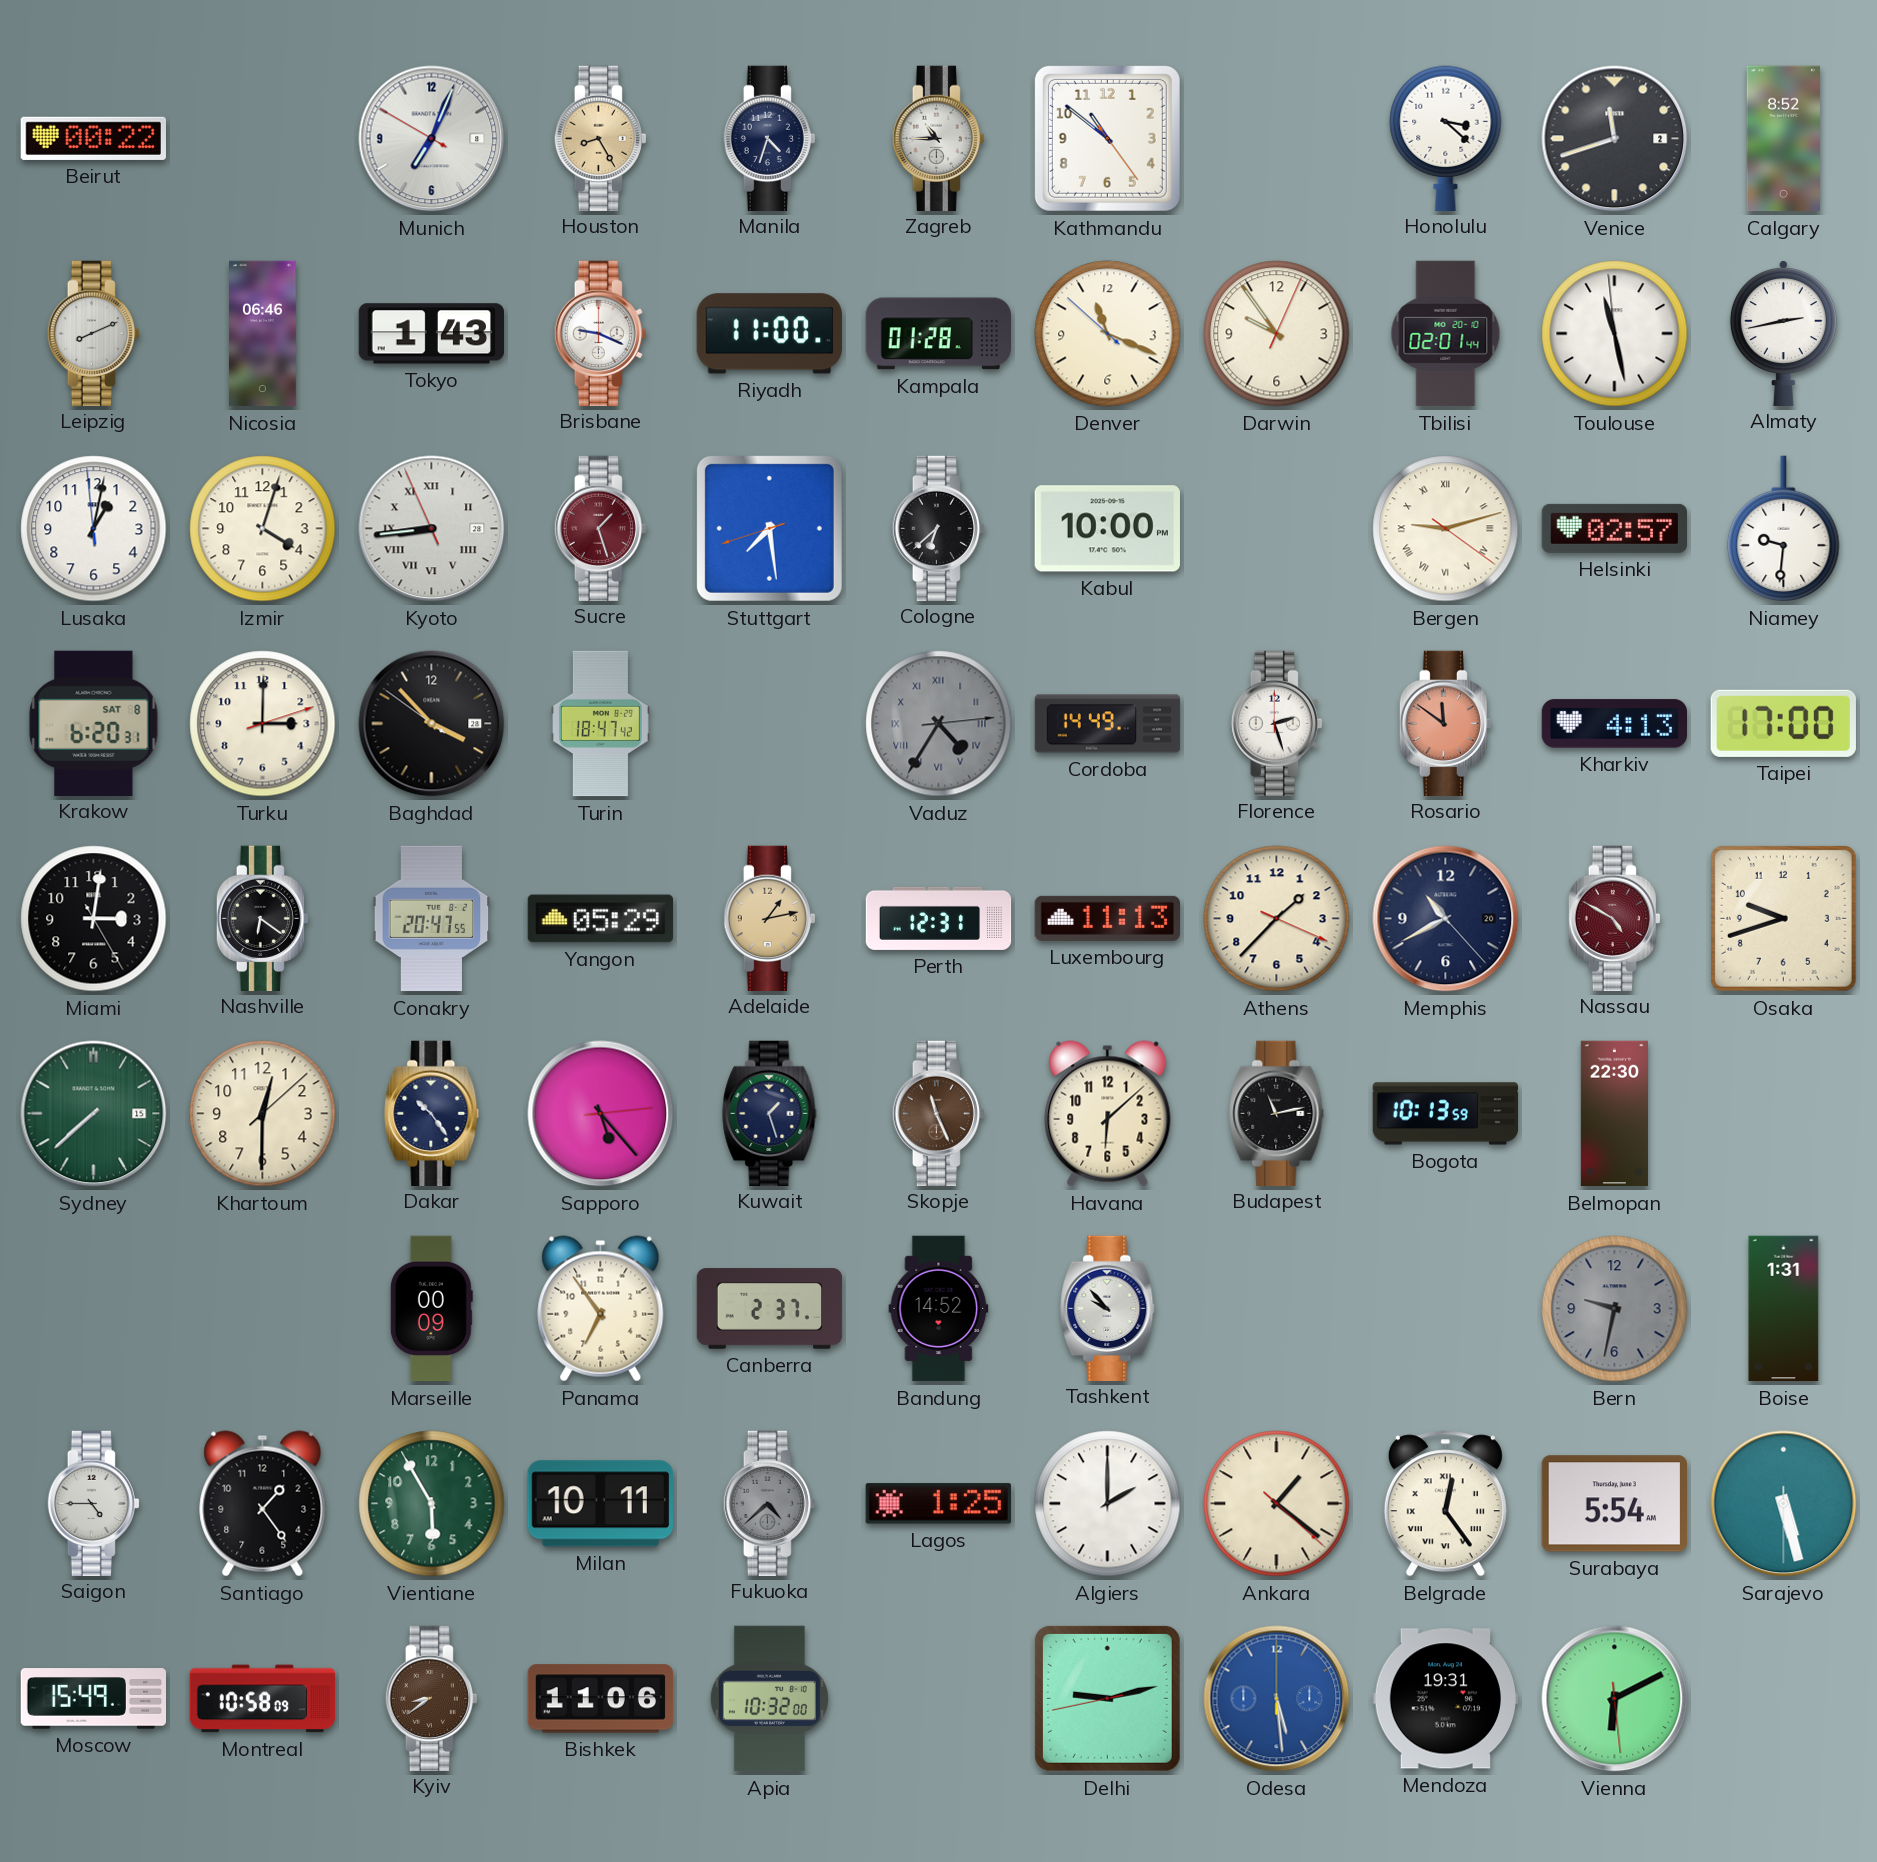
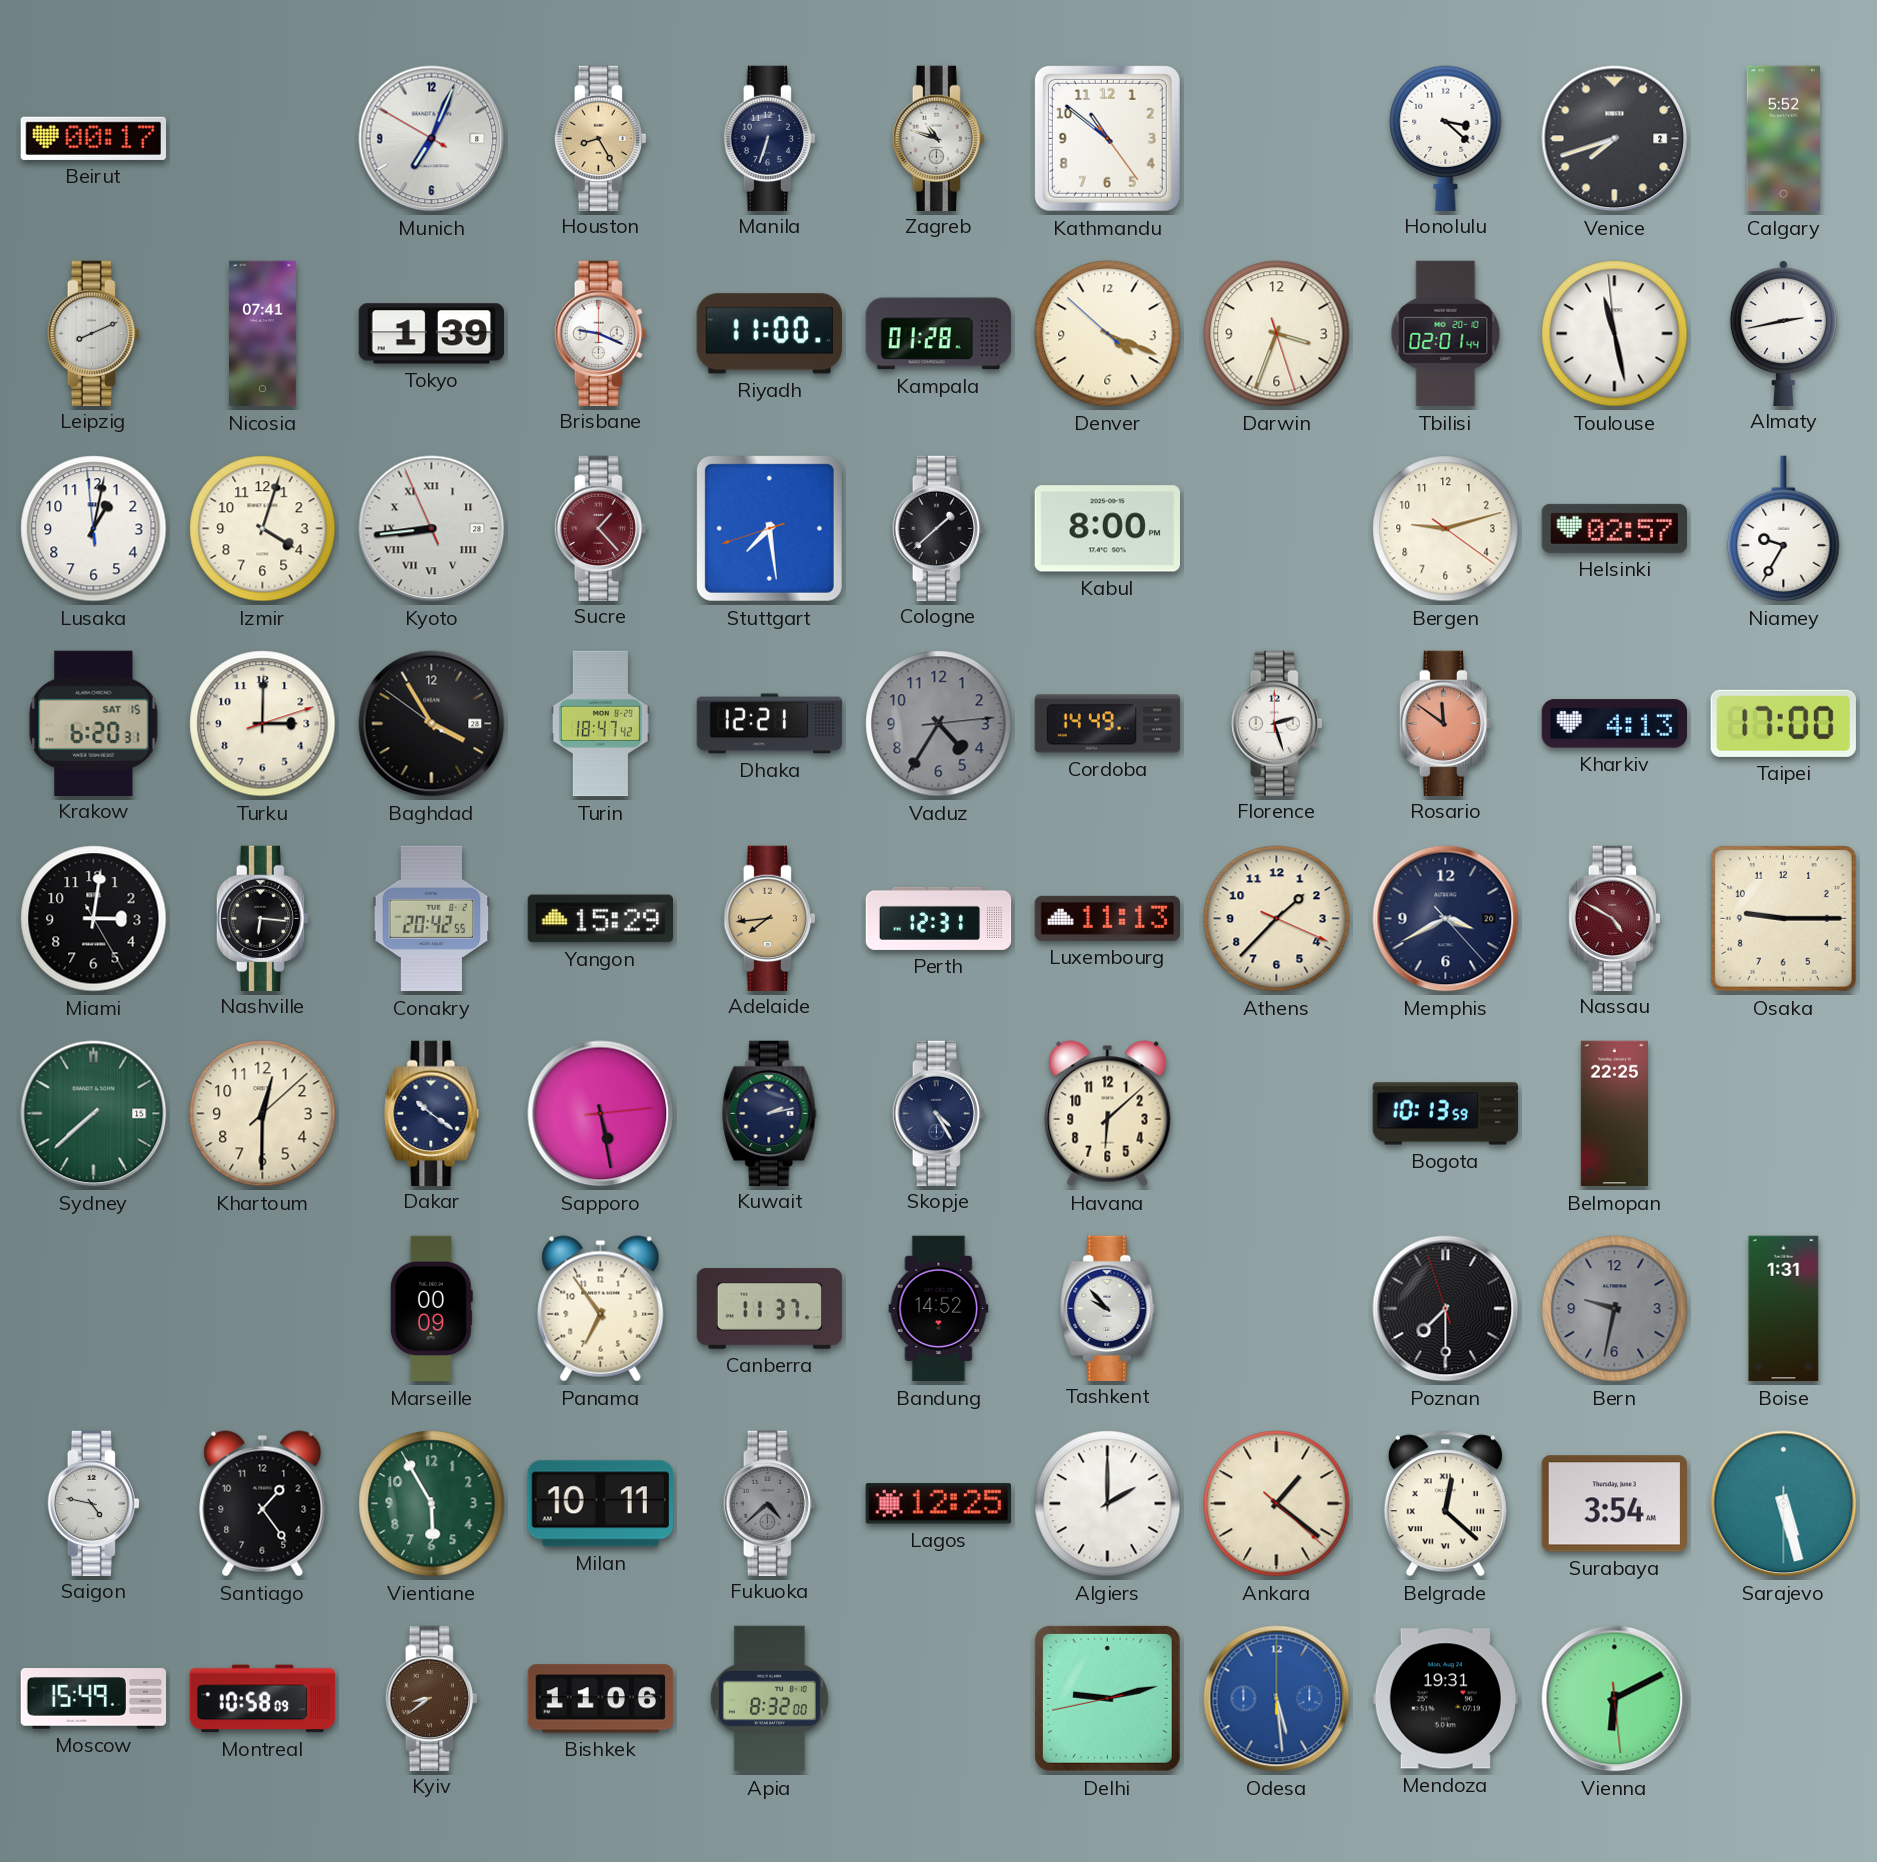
Beirut: 00:22 -> 00:17
Manila: 4:33 -> 6:33
Zagreb: 10:45 -> 10:48
Venice: 11:42 -> 7:42
Calgary: 8:52 -> 5:52
Nicosia: 06:46 -> 07:41
Tokyo: 1:43 -> 1:39
Denver: 11:18 -> 4:18
Darwin: 9:54 -> 3:33
Sucre: 1:27 -> 1:23
Cologne: 6:38 -> 1:38
Kabul: 10:00 -> 8:00
Bergen numerals: Roman -> Arabic
Niamey: 9:31 -> 9:35
Krakow date: SAT 8 -> SAT 15
Baghdad: 3:52 -> 3:54
Dhaka: none -> 12:21
Vaduz numerals: Roman -> Arabic
Nashville: 6:21 -> 6:16
Conakry: 20:47 -> 20:42
Yangon: 05:29 -> 15:29
Adelaide: 1:13 -> 7:44
Memphis: 10:40 -> 3:40
Osaka: 9:42 -> 9:15
Dakar: 10:24 -> 10:21
Sapporo: 5:23 -> 5:28
Kuwait: 1:27 -> 2:13
Skopje: 11:26 -> 4:25
Skopje dial: brown -> navy
Budapest: 11:13 -> none
Belmopan: 22:30 -> 22:25
Canberra: 2:37 -> 11:37
Poznan: none -> 7:29
Saigon: 4:45 -> 4:47
Lagos: 1:25 -> 12:25
Belgrade: 12:24 -> 12:22
Surabaya: 5:54 -> 3:54
Apia: 10:32 -> 8:32
